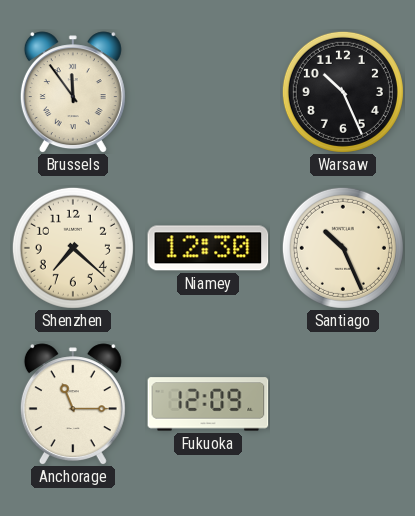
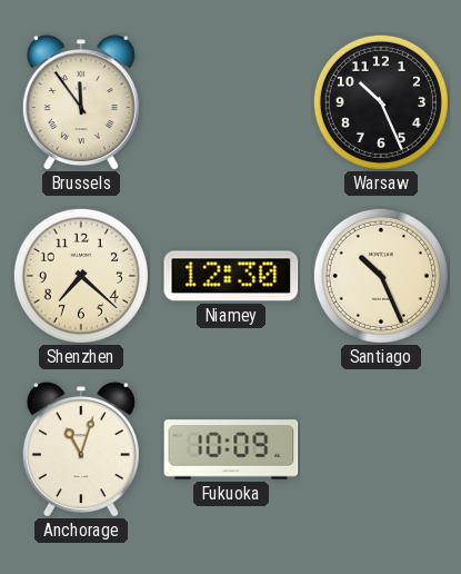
Anchorage: 11:15 -> 11:03
Fukuoka: 12:09 -> 10:09
